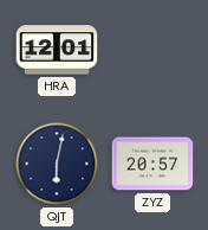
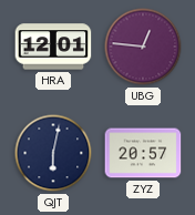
UBG: none -> 12:46
